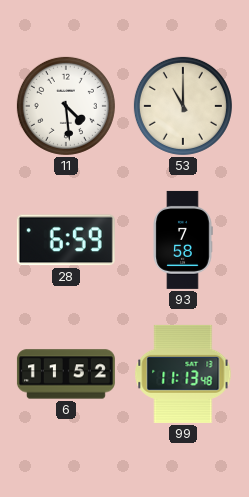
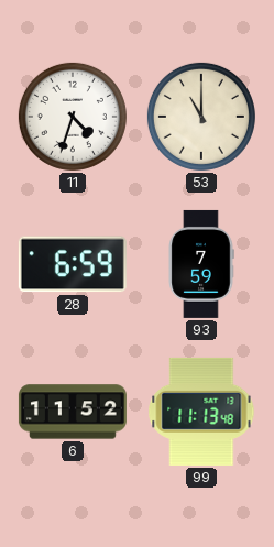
11: 4:29 -> 4:33
93: 7:58 -> 7:59
